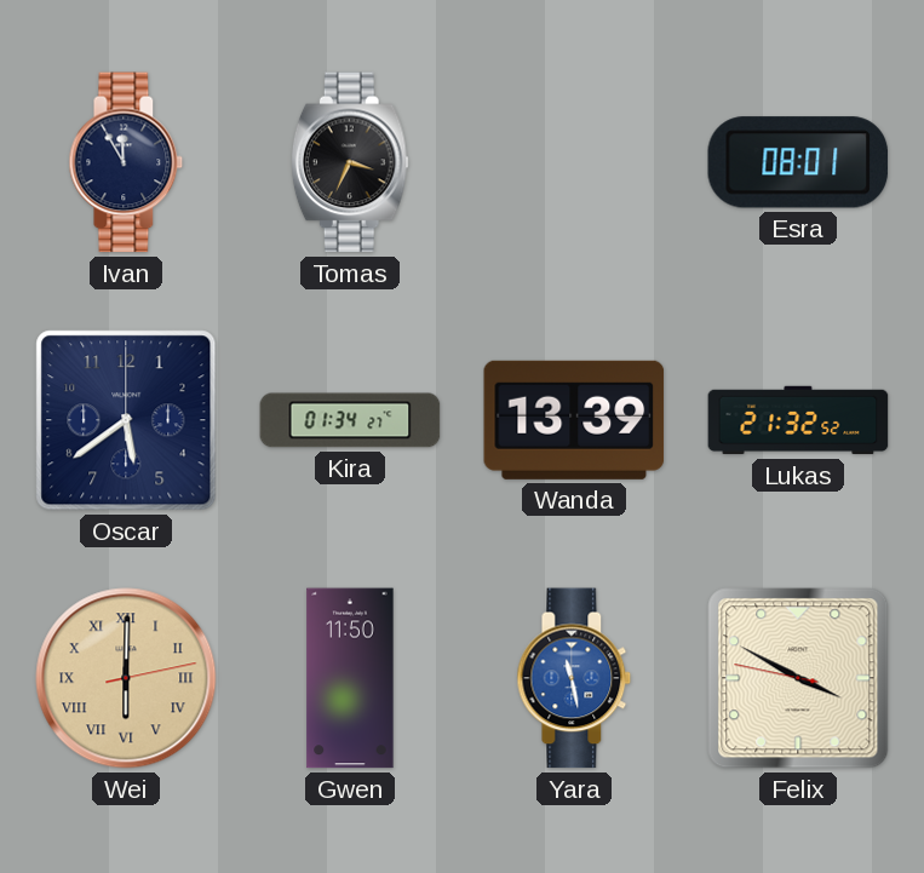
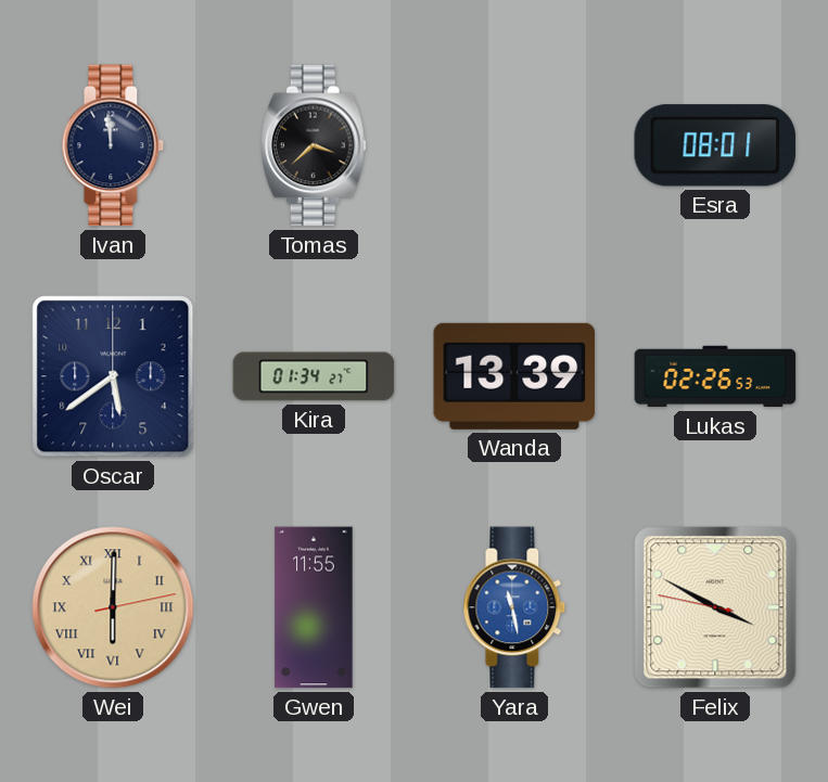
Ivan: 11:55 -> 11:59
Tomas: 3:34 -> 3:38
Lukas: 21:32 -> 02:26
Gwen: 11:50 -> 11:55
